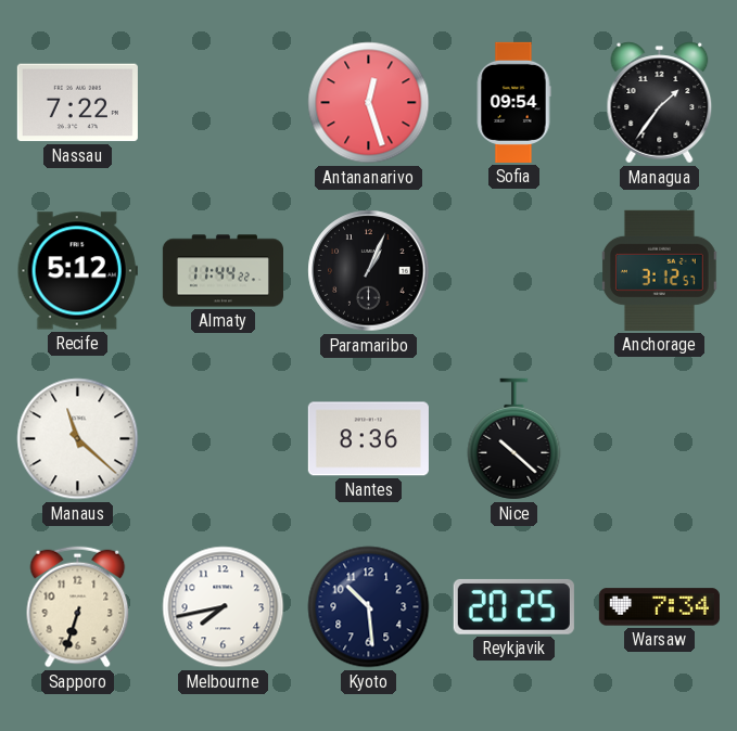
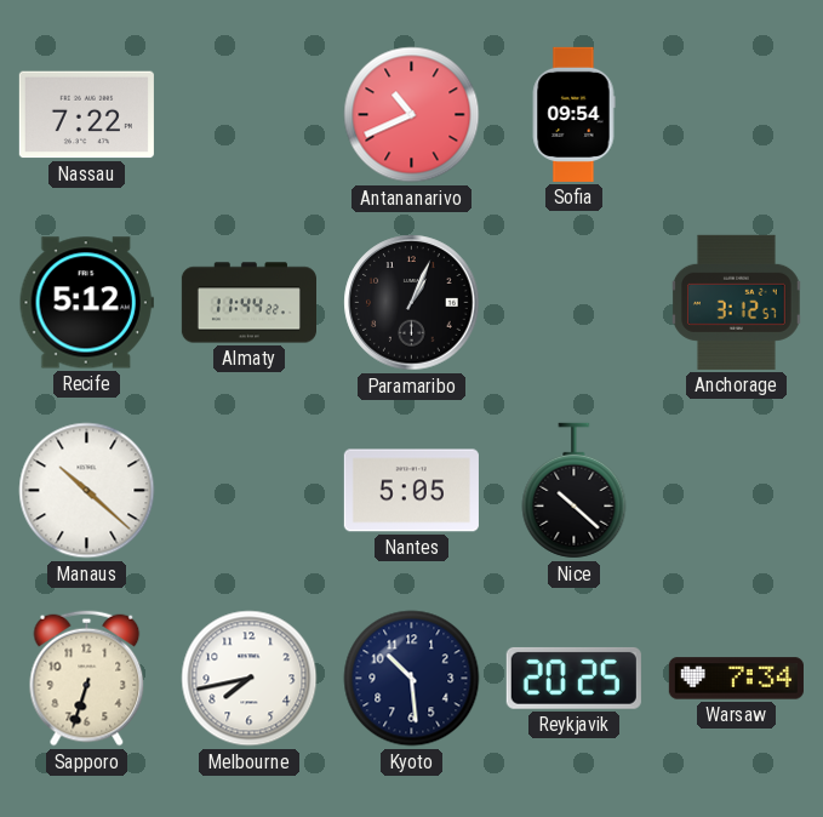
Antananarivo: 12:27 -> 10:41
Managua: 1:36 -> none
Manaus: 11:22 -> 10:22
Nantes: 8:36 -> 5:05
